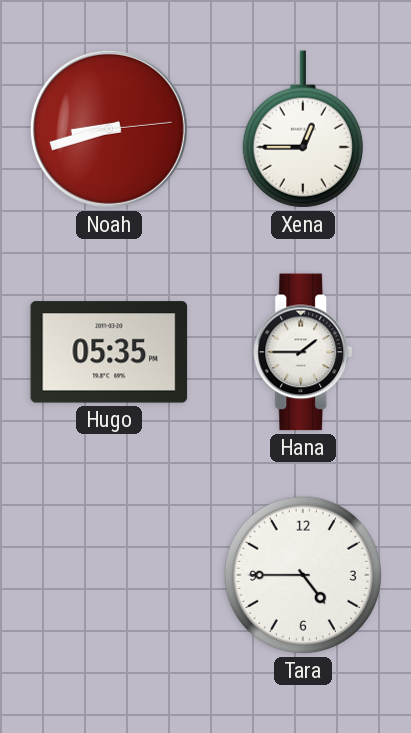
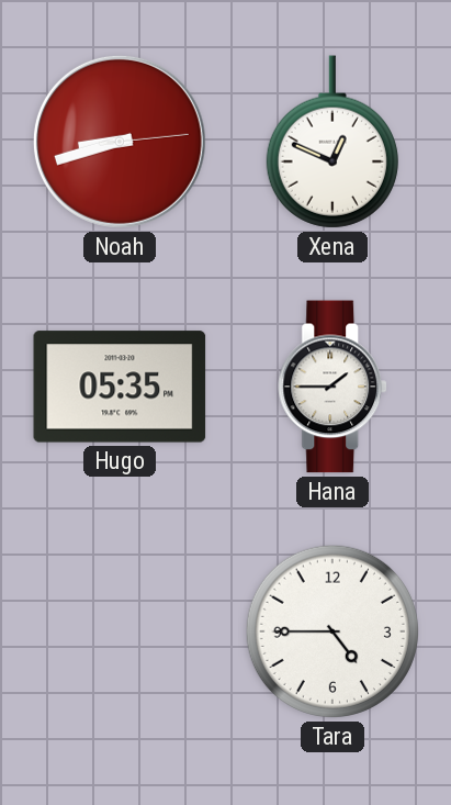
Xena: 12:45 -> 12:49
